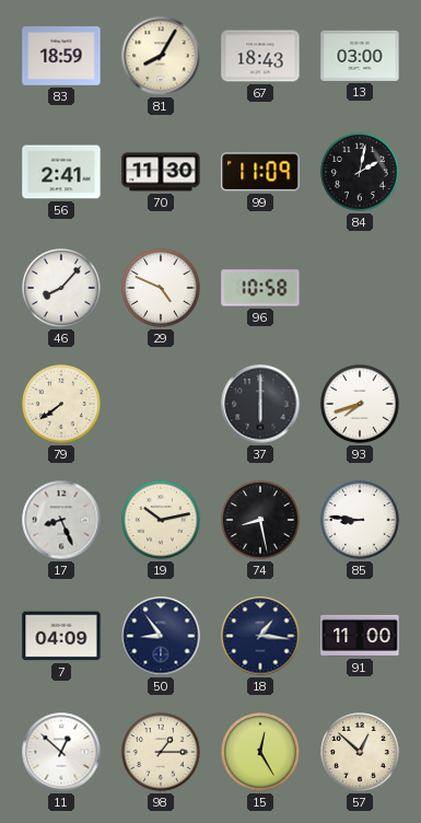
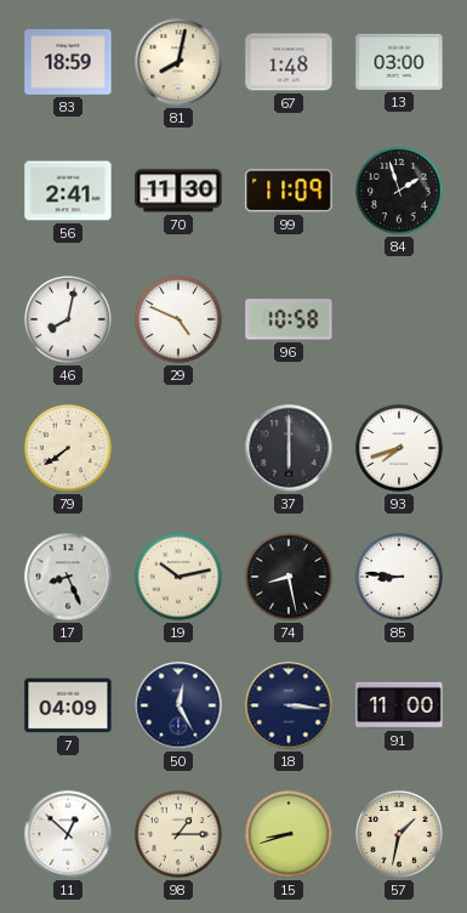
81: 8:05 -> 8:02
67: 18:43 -> 1:48
84: 2:02 -> 1:57
46: 8:07 -> 8:02
50: 8:54 -> 12:25
18: 1:16 -> 3:16
15: 12:25 -> 8:42
57: 12:52 -> 1:32
